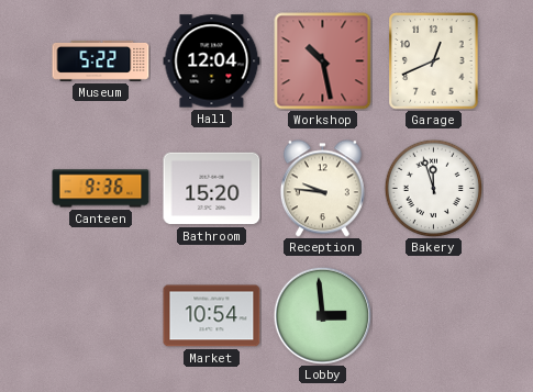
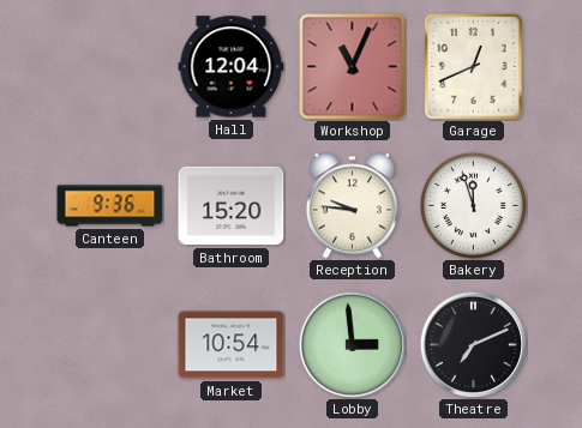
Museum: 5:22 -> none
Workshop: 10:28 -> 11:04
Theatre: none -> 7:11
